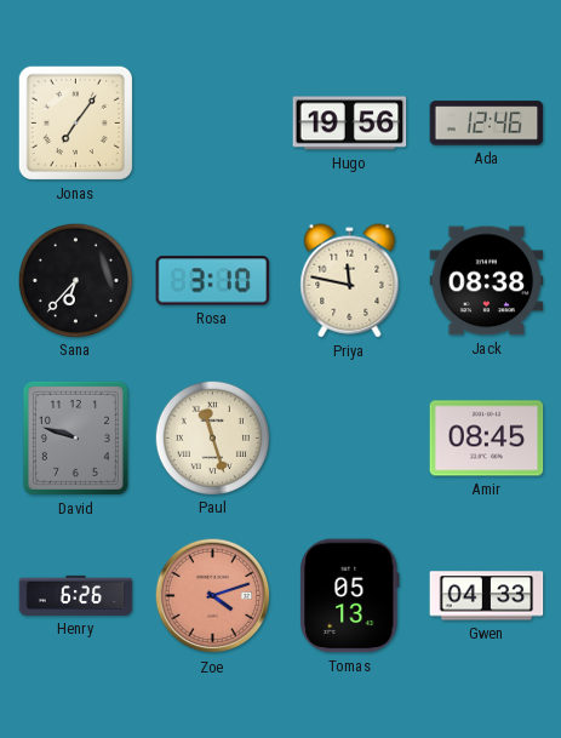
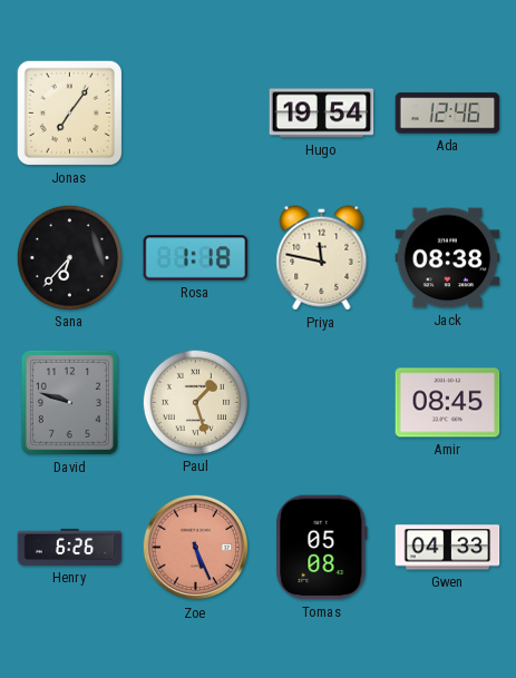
Hugo: 19:56 -> 19:54
Rosa: 3:10 -> 1:18
Paul: 11:27 -> 1:27
Zoe: 4:12 -> 5:26
Tomas: 05:13 -> 05:08
